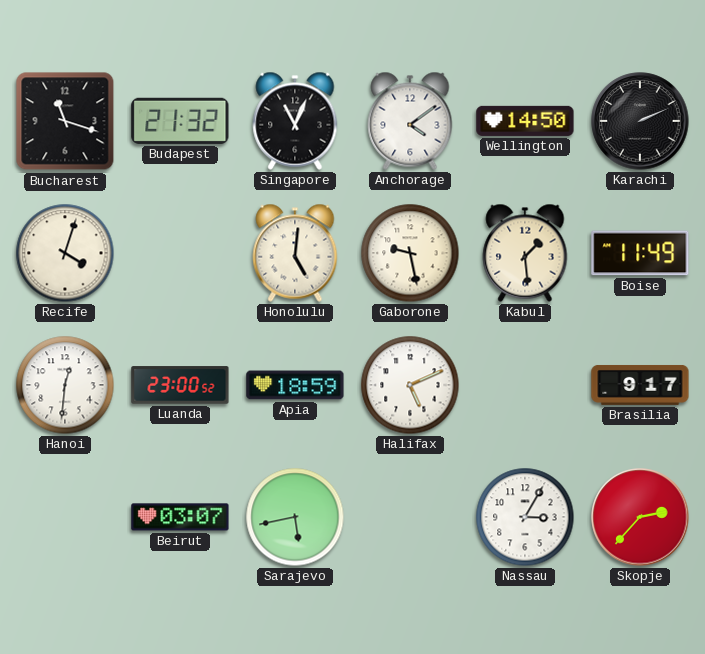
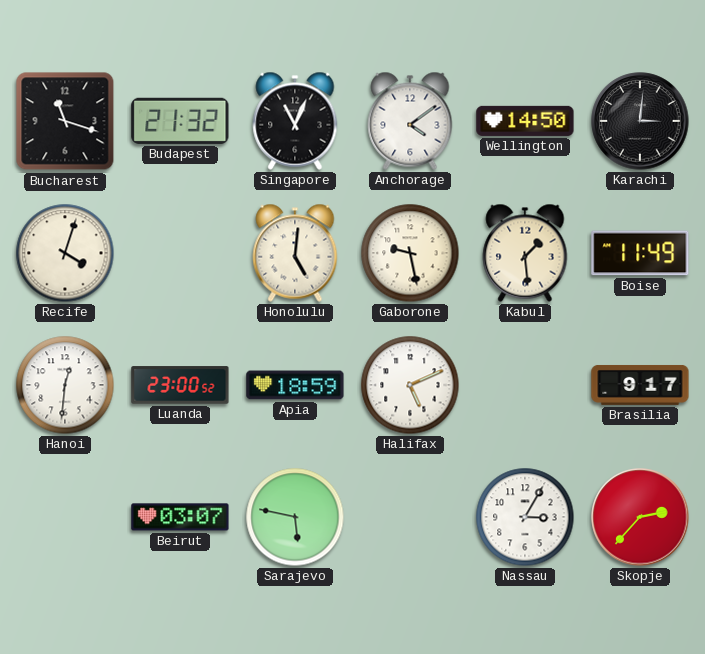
Karachi: 2:11 -> 3:01
Sarajevo: 5:43 -> 5:47
